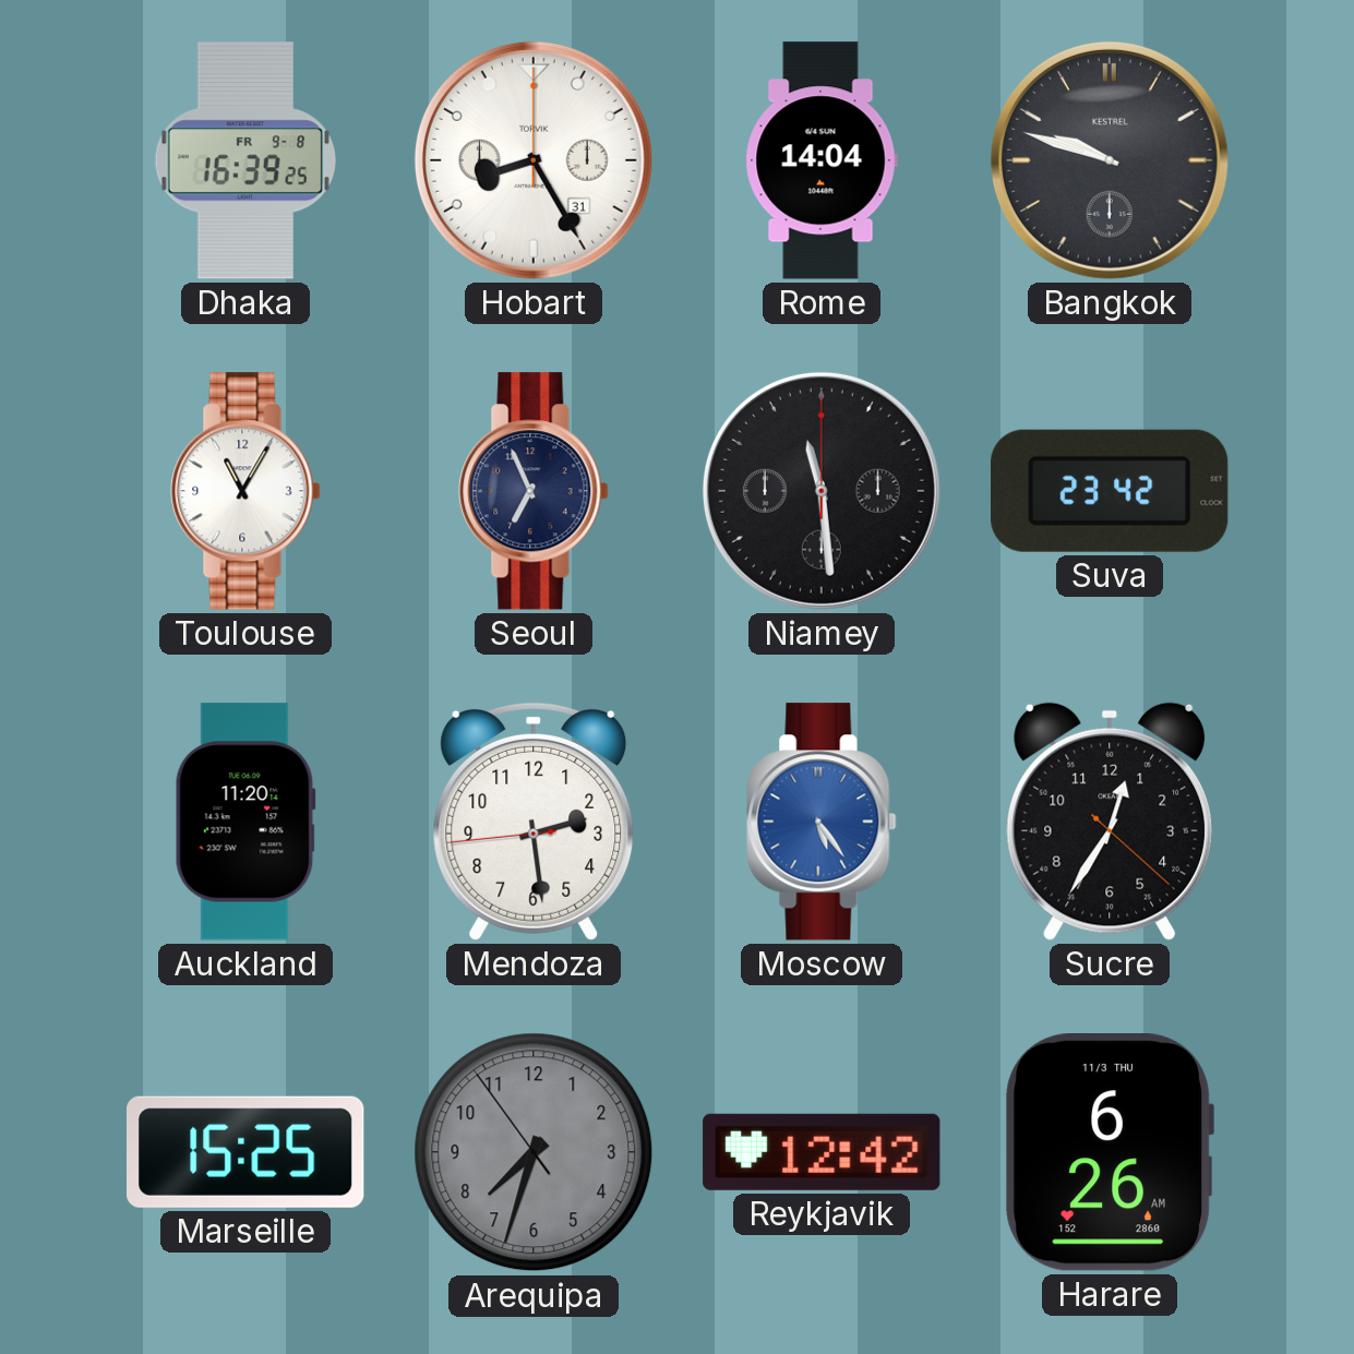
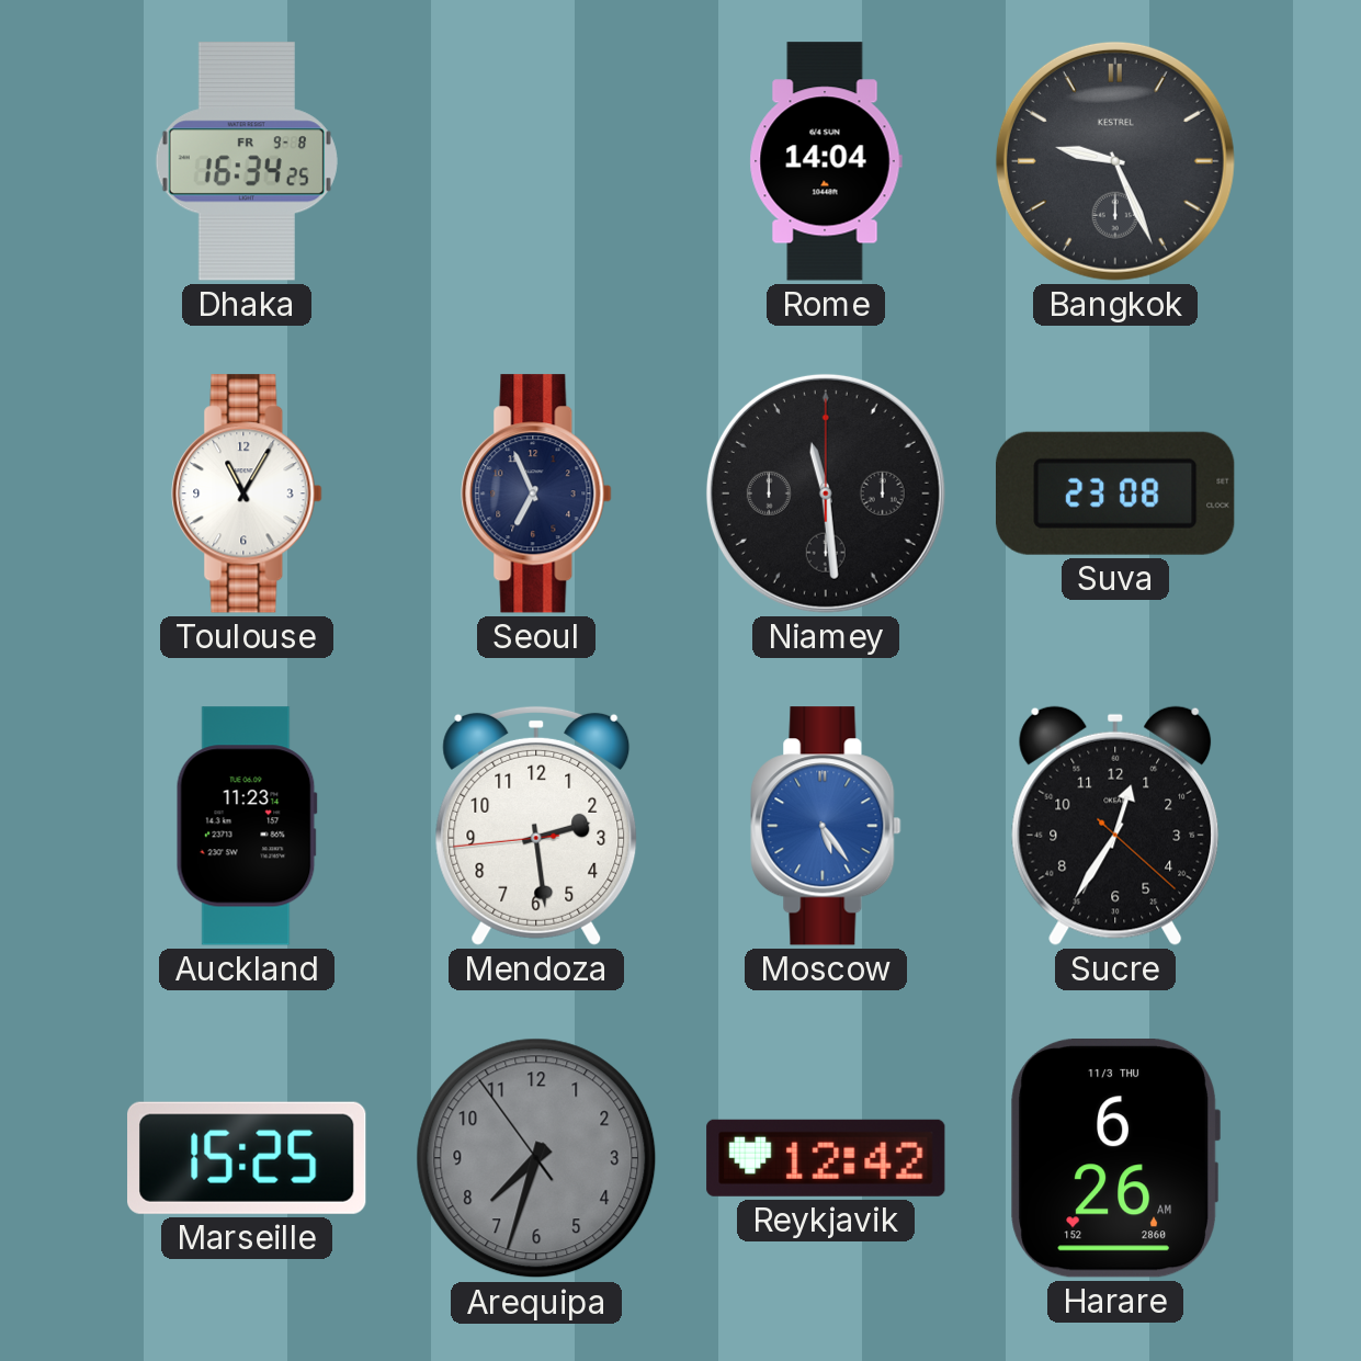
Dhaka: 16:39 -> 16:34
Hobart: 8:25 -> none
Bangkok: 9:48 -> 9:26
Suva: 23:42 -> 23:08
Auckland: 11:20 -> 11:23
